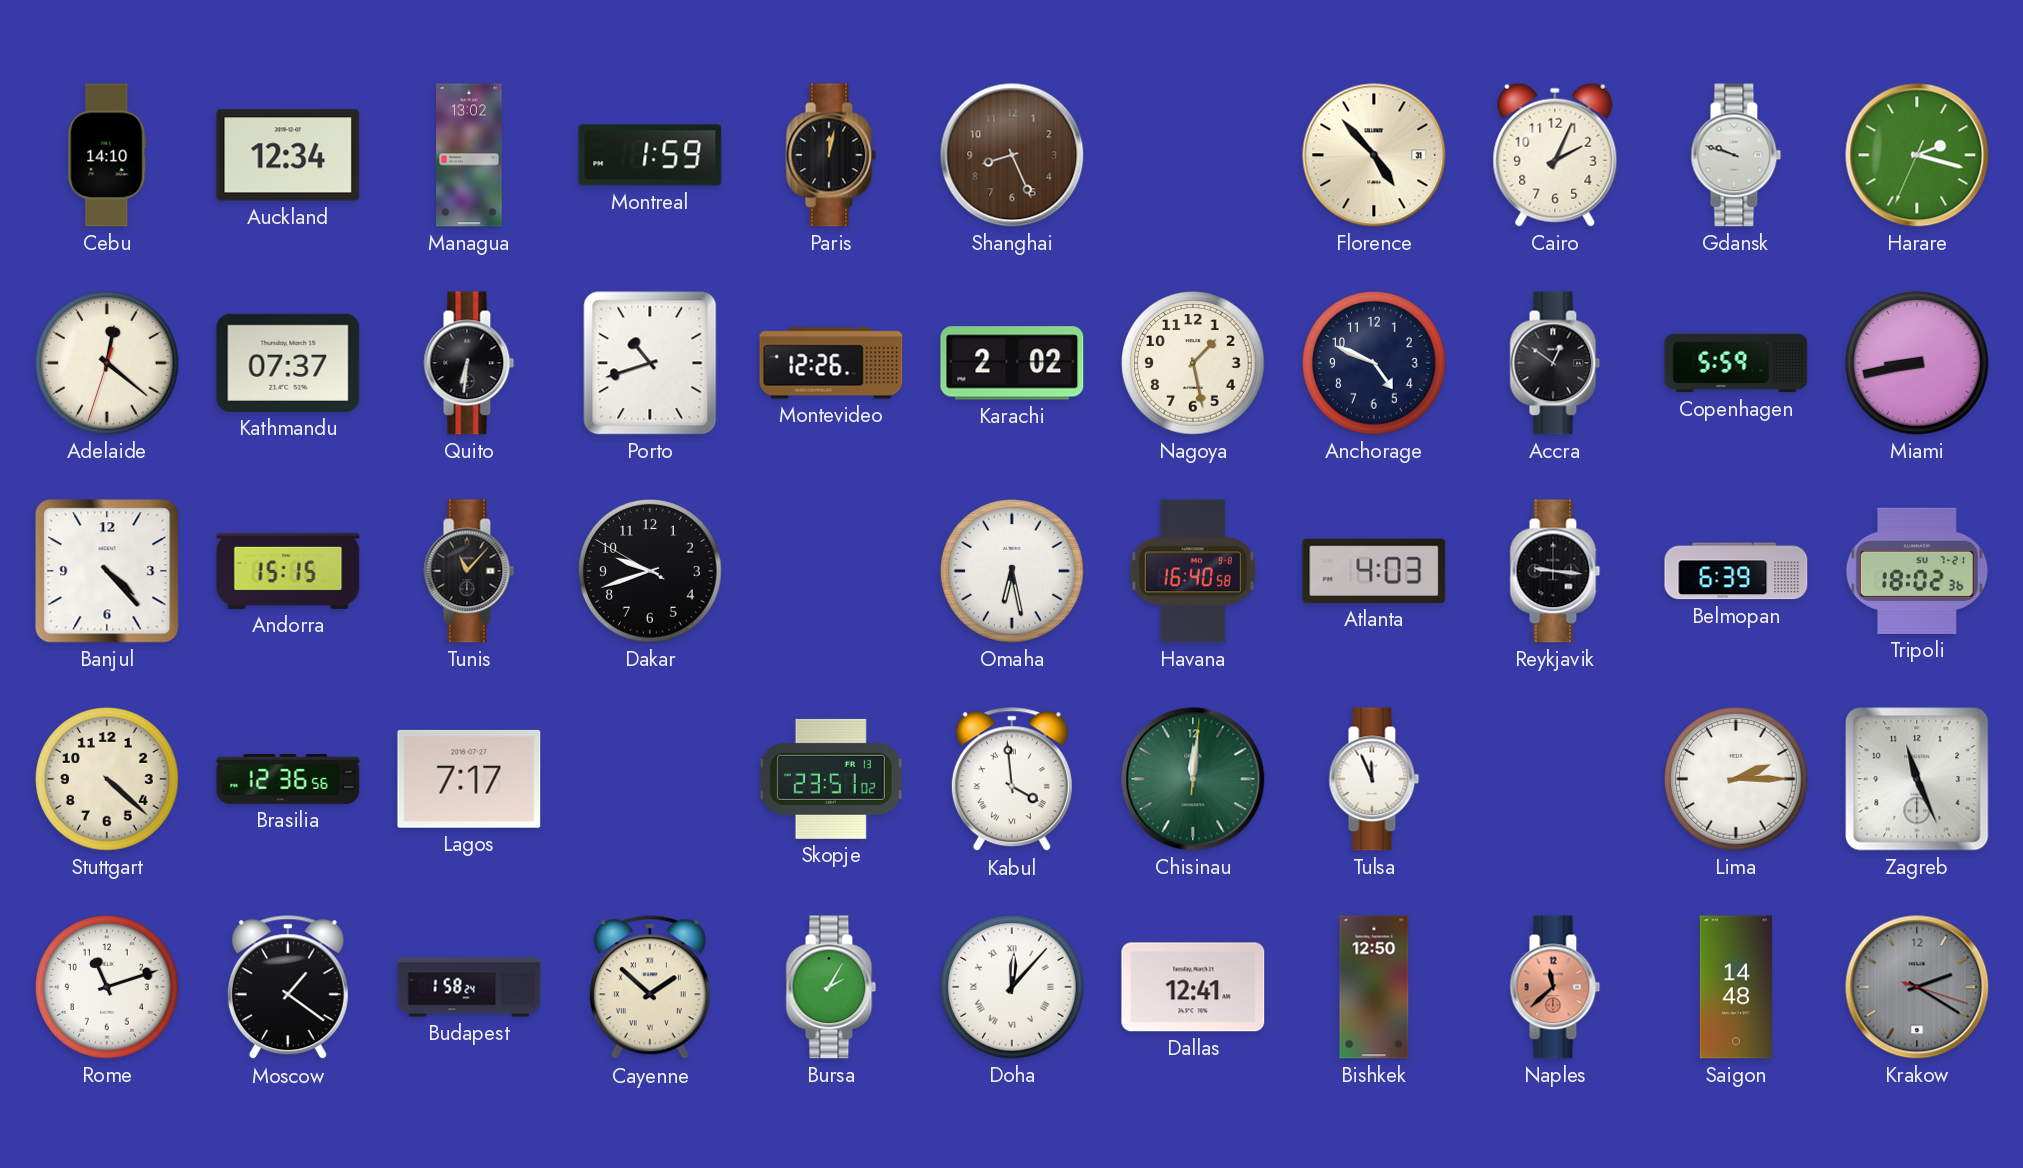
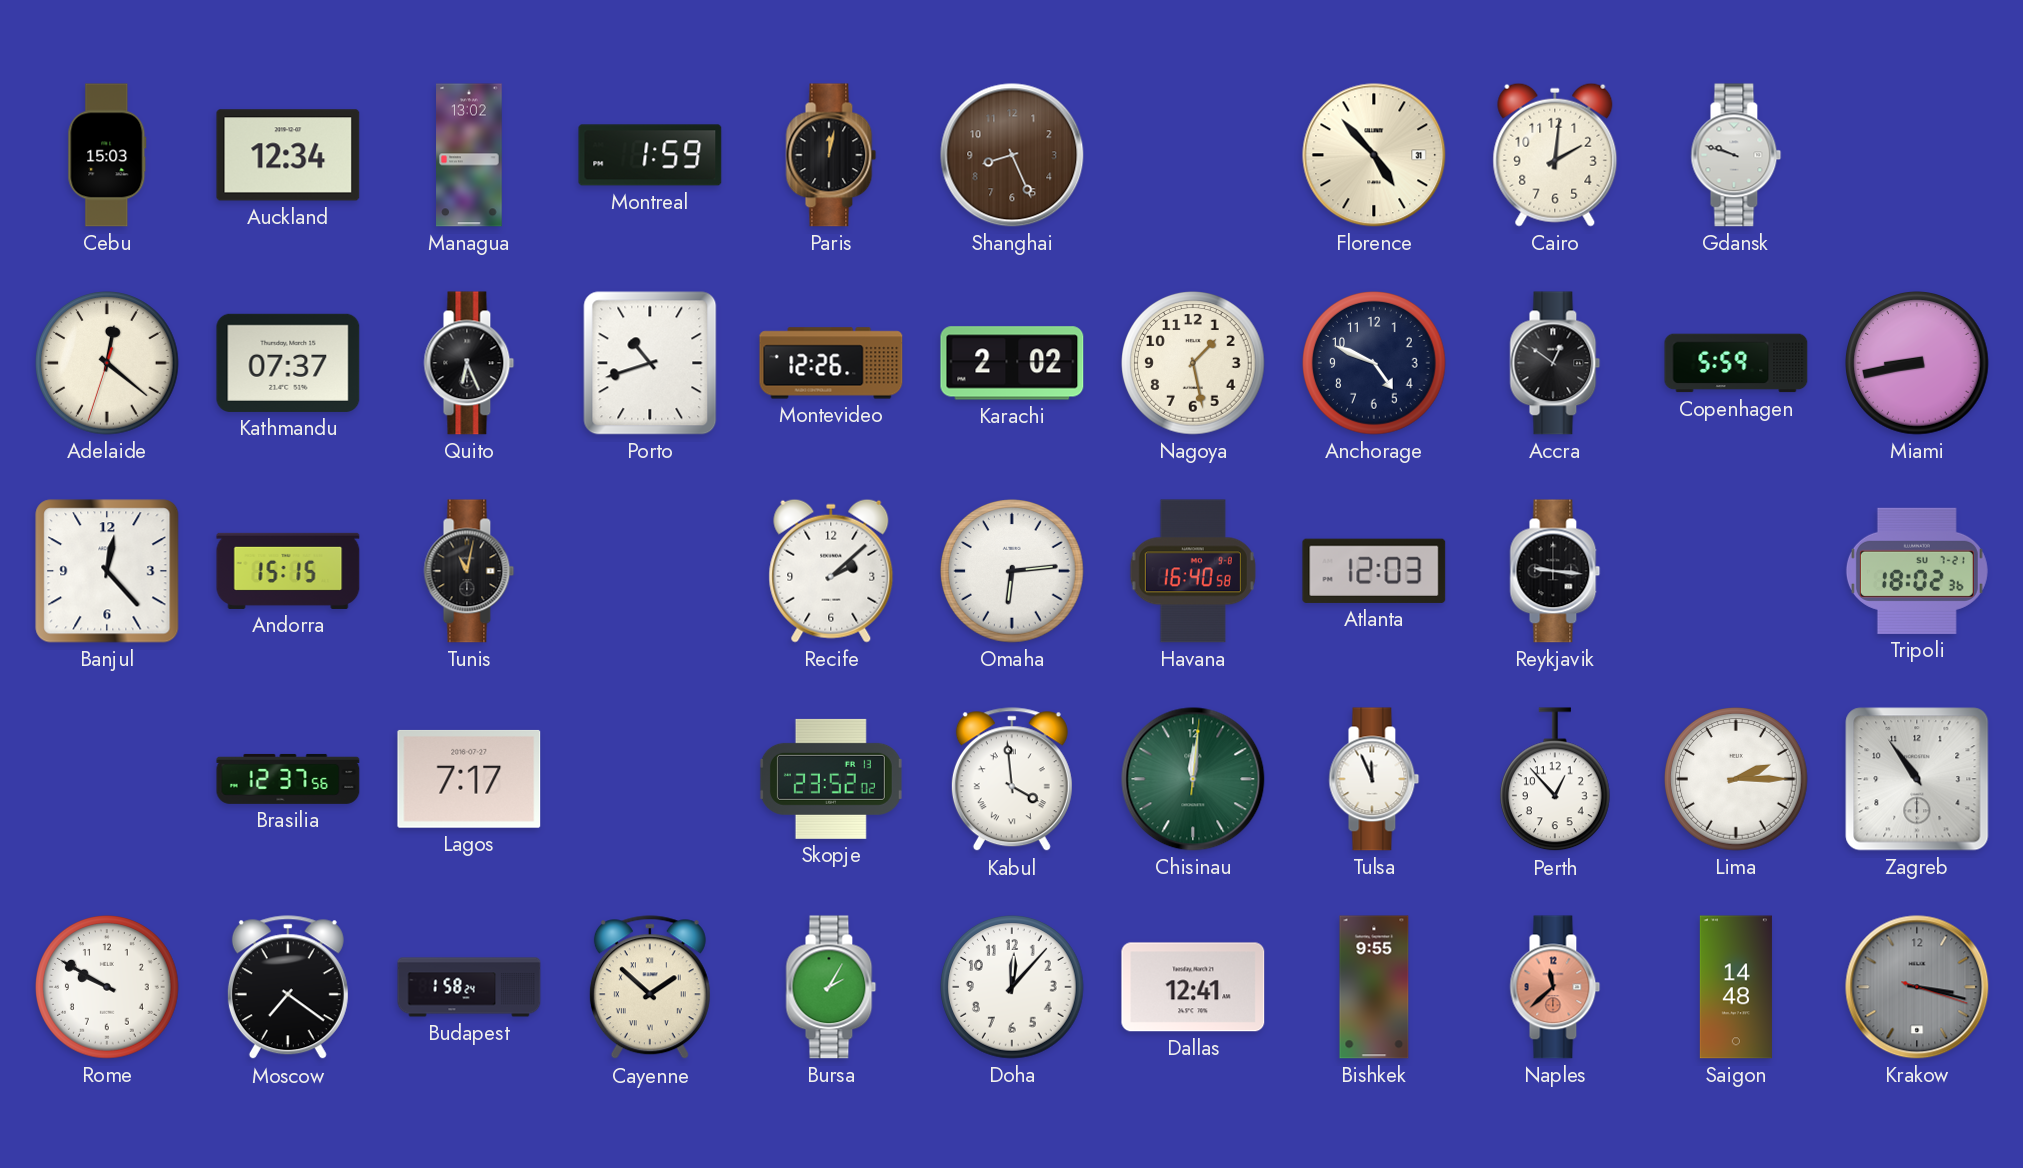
Cebu: 14:10 -> 15:03
Cairo: 2:04 -> 2:01
Harare: 2:17 -> none
Quito: 6:31 -> 6:26
Banjul: 4:23 -> 12:23
Tunis: 11:07 -> 11:02
Dakar: 9:41 -> none
Recife: none -> 2:08
Omaha: 6:28 -> 6:14
Atlanta: 4:03 -> 12:03
Belmopan: 6:39 -> none
Stuttgart: 4:22 -> none
Brasilia: 12:36 -> 12:37
Skopje: 23:51 -> 23:52
Perth: none -> 12:53
Zagreb: 11:26 -> 10:54
Rome: 11:12 -> 9:50
Moscow: 1:21 -> 7:21
Doha numerals: Roman -> Arabic
Bishkek: 12:50 -> 9:55
Krakow: 2:20 -> 3:17
